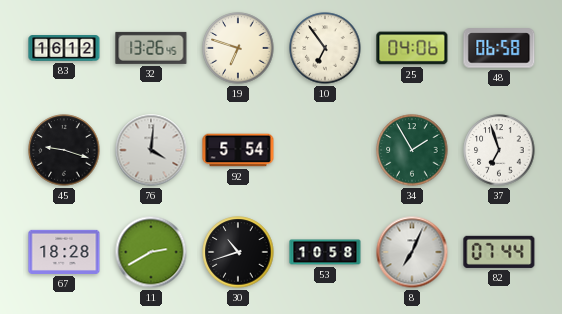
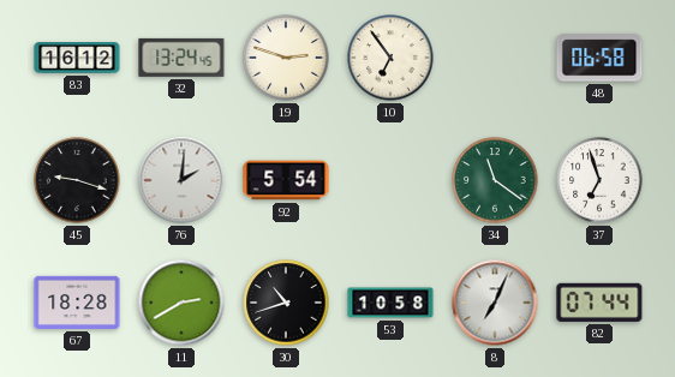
32: 13:26 -> 13:24
19: 6:48 -> 2:48
25: 04:06 -> none
76: 4:01 -> 2:01
34: 1:55 -> 11:21
